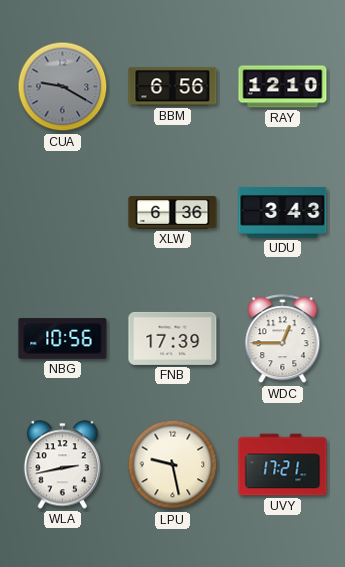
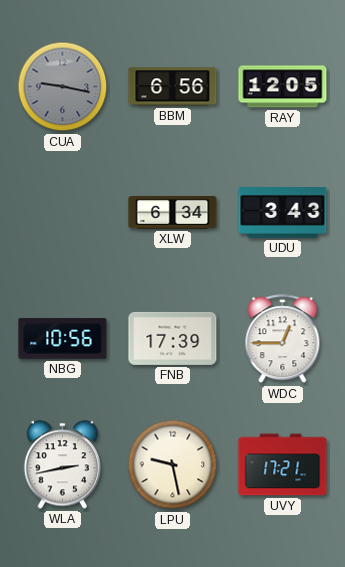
CUA: 9:20 -> 9:17
RAY: 12:10 -> 12:05
XLW: 6:36 -> 6:34
